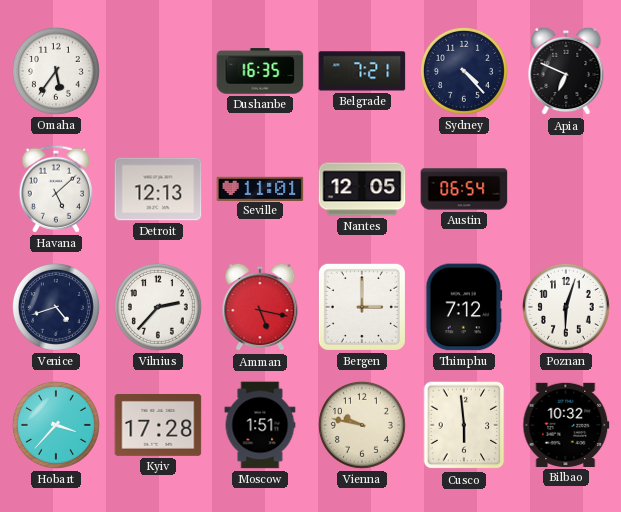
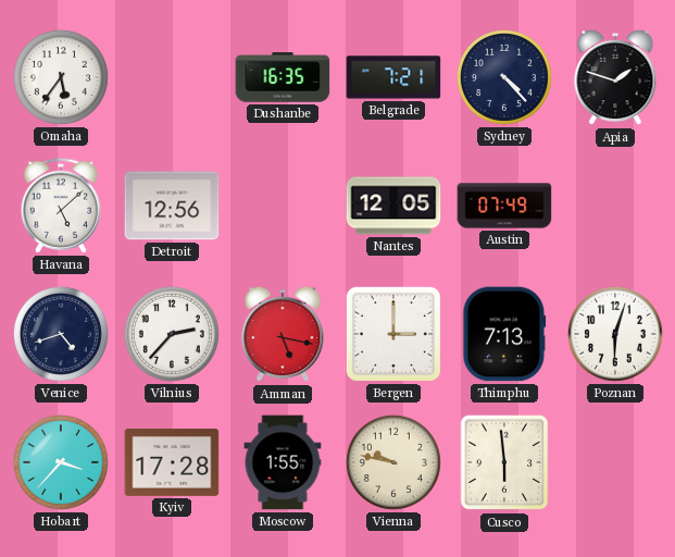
Apia: 6:49 -> 1:48
Detroit: 12:13 -> 12:56
Seville: 11:01 -> none
Austin: 06:54 -> 07:49
Thimphu: 7:12 -> 7:13
Moscow: 1:51 -> 1:55
Bilbao: 10:32 -> none
